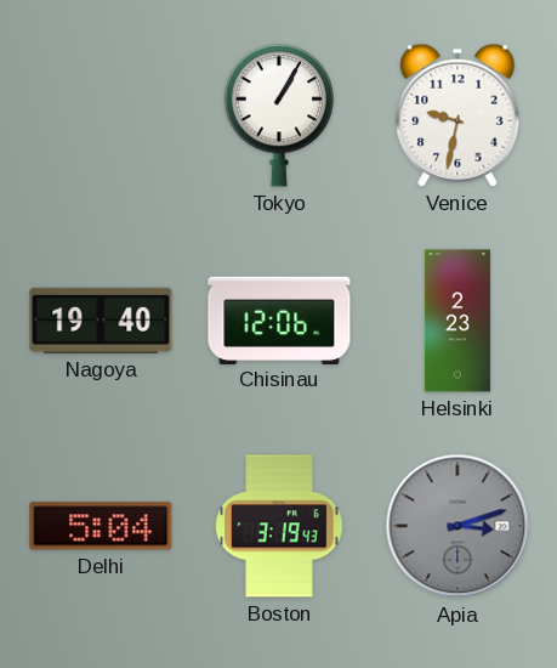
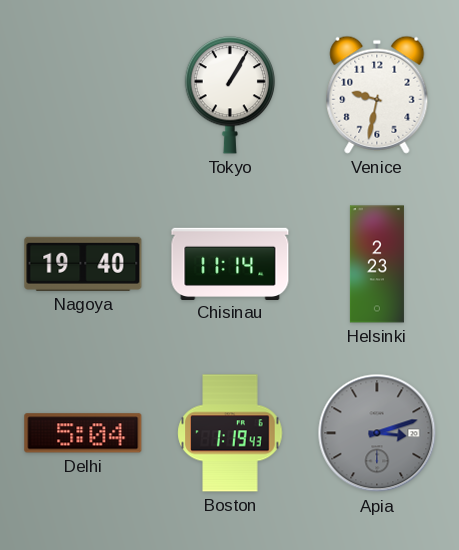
Chisinau: 12:06 -> 11:14
Boston: 3:19 -> 1:19
